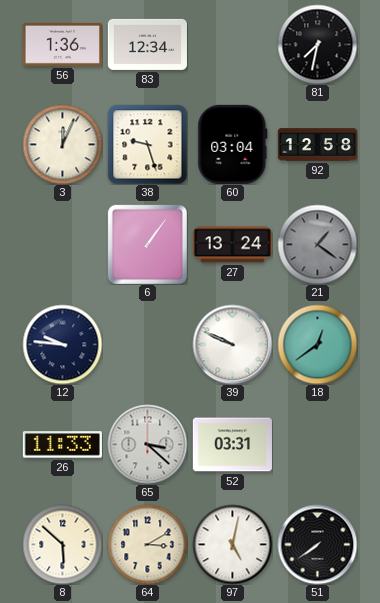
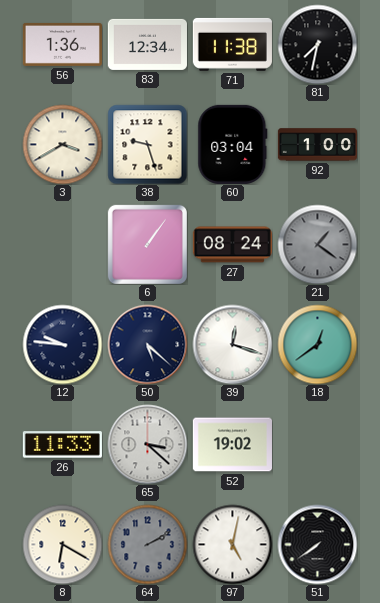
71: none -> 11:38
3: 12:04 -> 3:40
92: 12:58 -> 1:00
27: 13:24 -> 08:24
50: none -> 5:22
39: 9:49 -> 12:18
52: 03:31 -> 19:02
8: 5:52 -> 6:20
64: 3:10 -> 2:10
64 dial: cream -> grey
